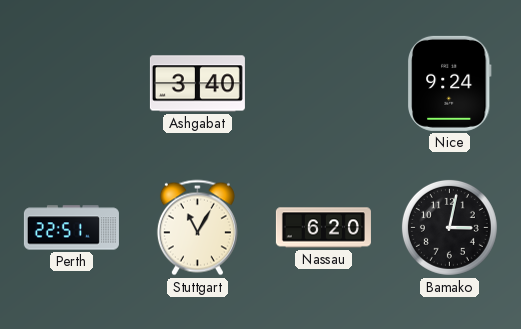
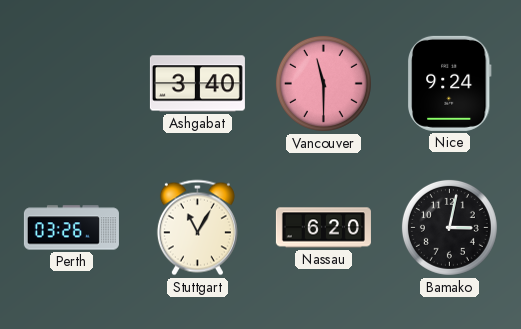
Vancouver: none -> 11:30
Perth: 22:51 -> 03:26
